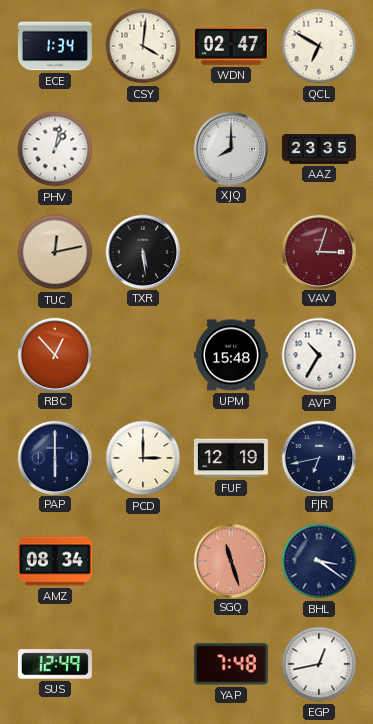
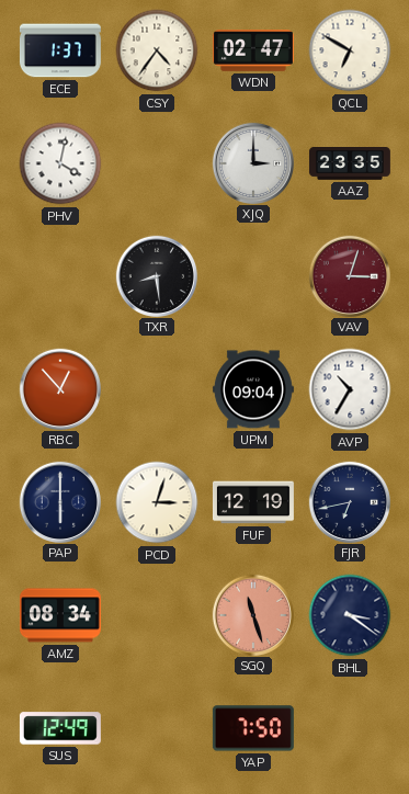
ECE: 1:34 -> 1:37
CSY: 4:01 -> 4:36
PHV: 1:02 -> 4:02
XJQ: 8:00 -> 3:00
TUC: 12:13 -> none
TXR: 5:29 -> 8:29
UPM: 15:48 -> 09:04
PCD: 3:00 -> 3:03
YAP: 7:48 -> 7:50
EGP: 12:43 -> none
